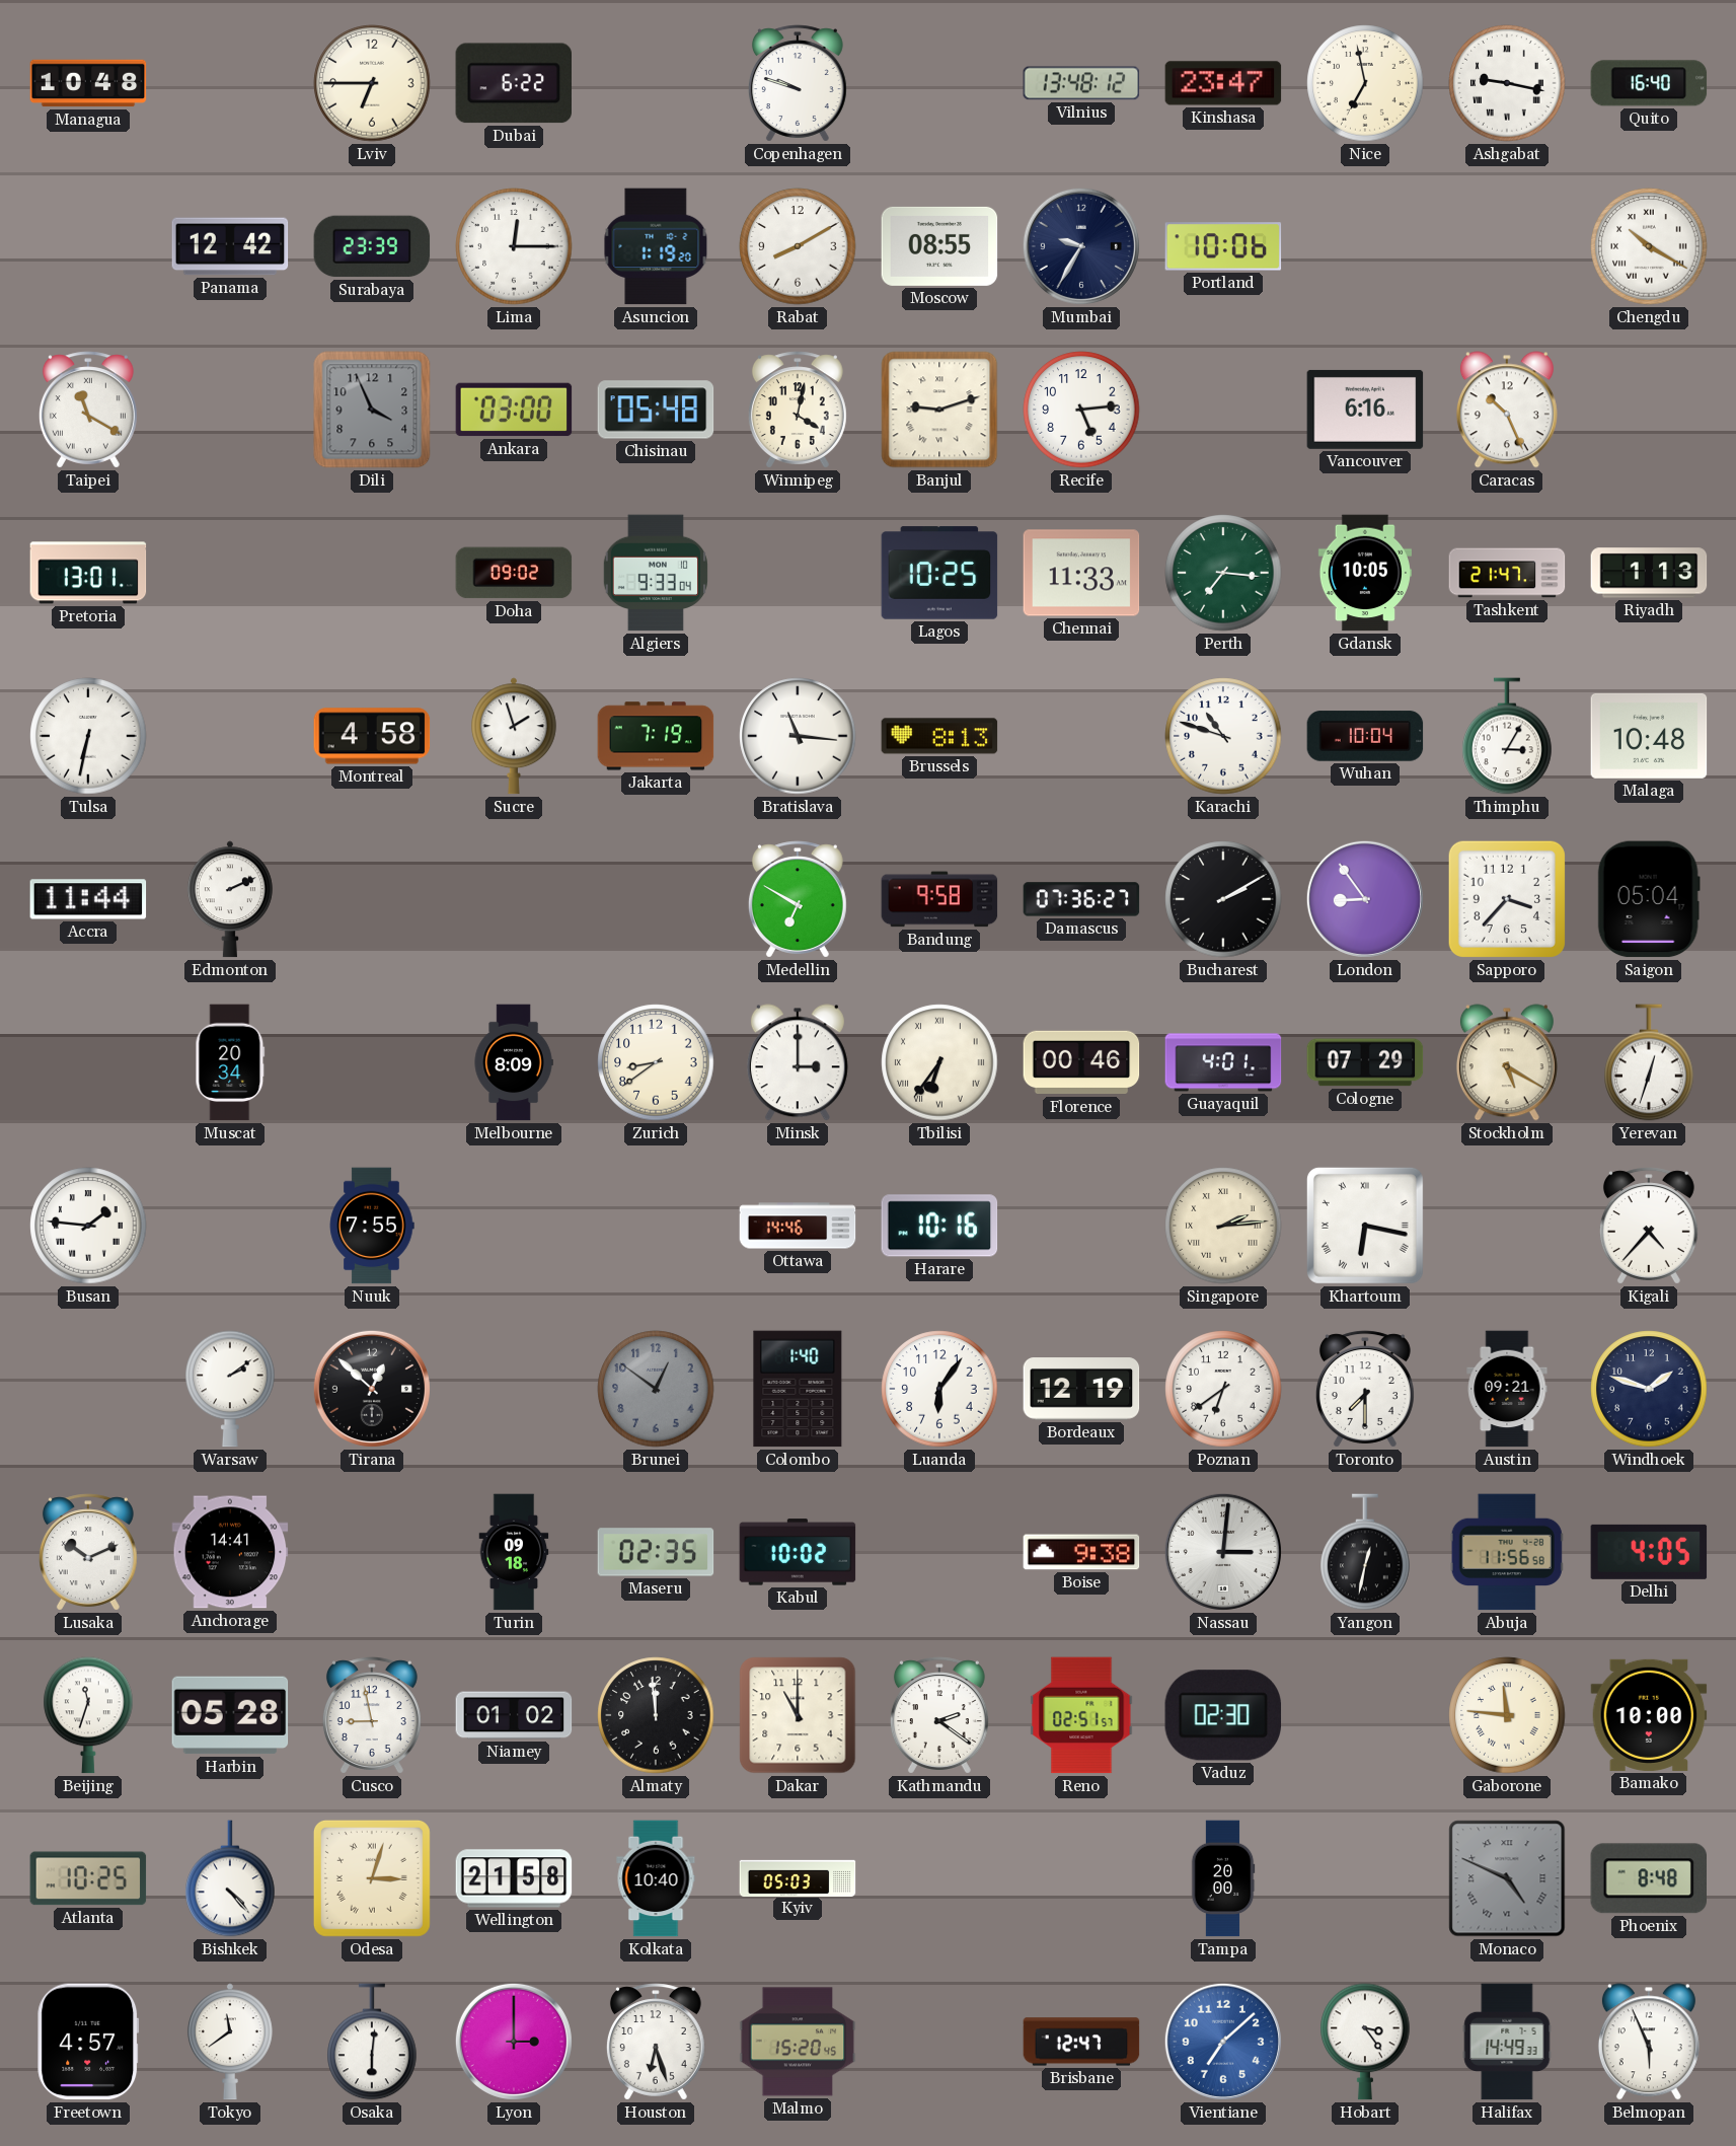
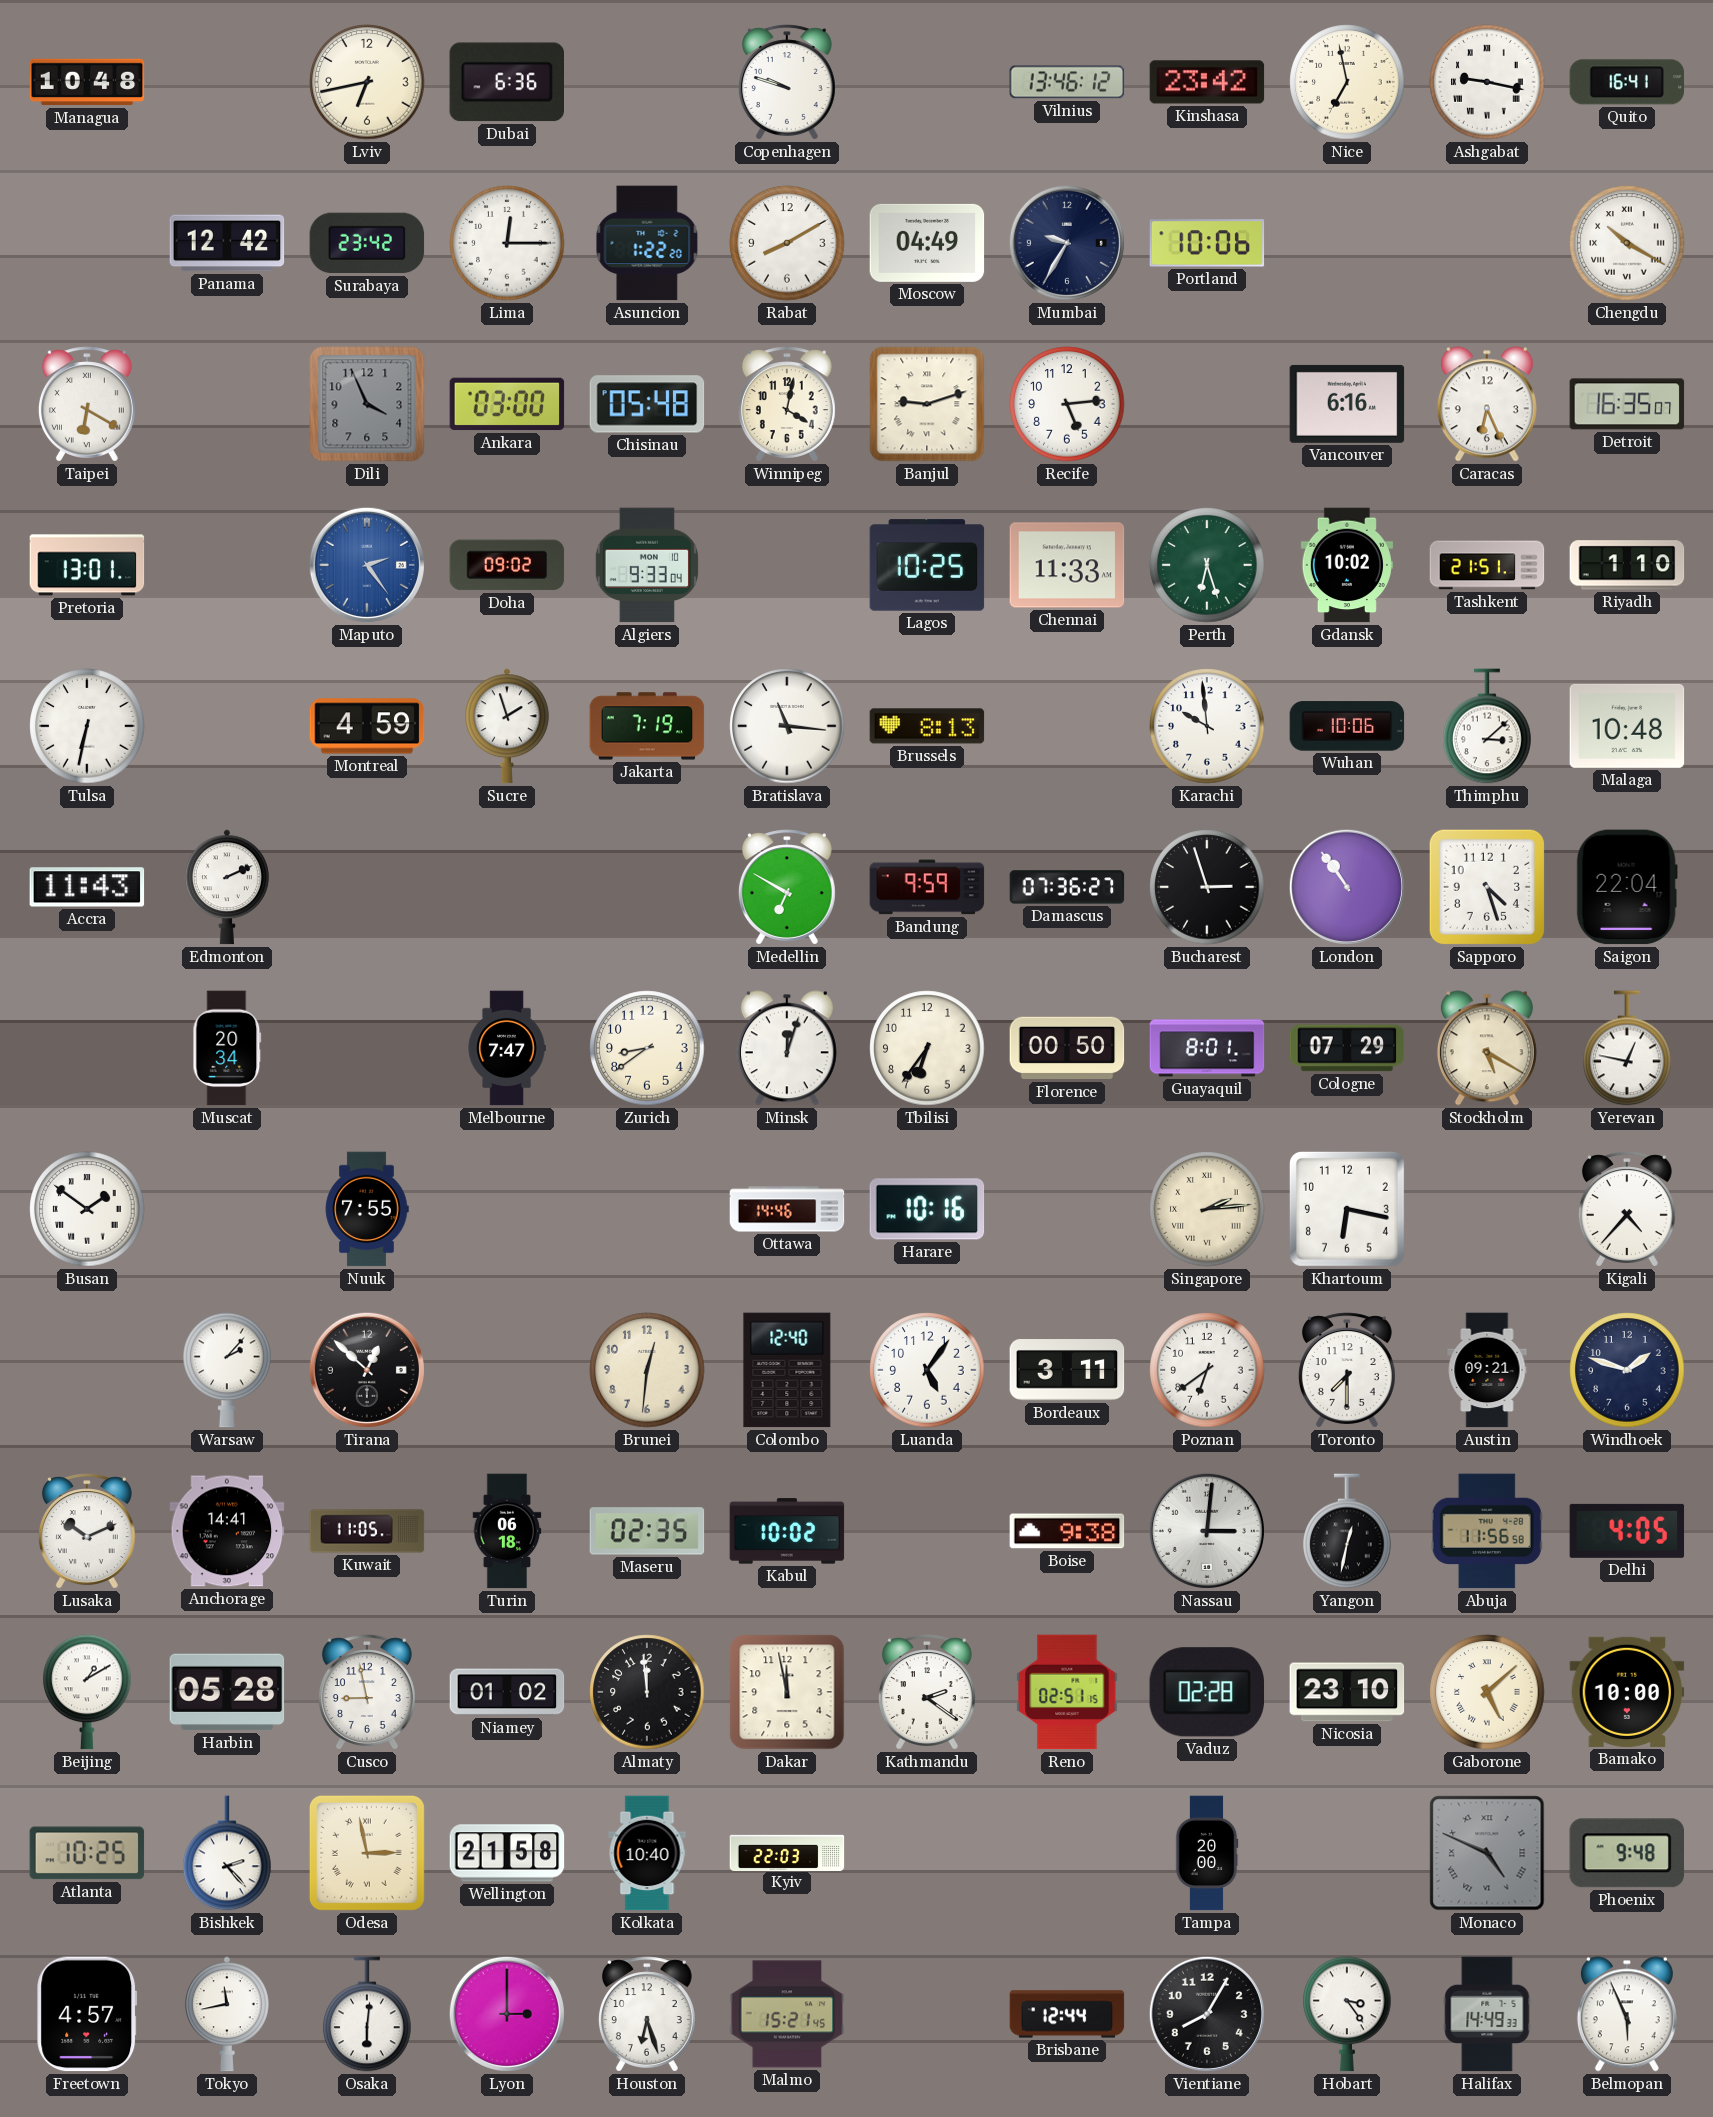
Lviv: 6:45 -> 6:43
Dubai: 6:22 -> 6:36
Vilnius: 13:48 -> 13:46
Kinshasa: 23:47 -> 23:42
Quito: 16:40 -> 16:41
Surabaya: 23:39 -> 23:42
Asuncion: 1:19 -> 1:22
Moscow: 08:55 -> 04:49
Taipei: 11:20 -> 6:20
Caracas: 10:26 -> 6:26
Detroit: none -> 16:35
Maputo: none -> 2:24
Perth: 7:16 -> 6:27
Gdansk: 10:05 -> 10:02
Tashkent: 21:47 -> 21:51
Riyadh: 1:13 -> 1:10
Montreal: 4:58 -> 4:59
Karachi: 10:48 -> 9:59
Wuhan: 10:04 -> 10:06
Thimphu: 3:05 -> 3:08
Accra: 11:44 -> 11:43
Bandung: 9:58 -> 9:59
Bucharest: 2:10 -> 2:57
London: 8:54 -> 10:54
Sapporo: 3:37 -> 4:27
Saigon: 05:04 -> 22:04
Melbourne: 8:09 -> 7:47
Minsk: 3:00 -> 12:03
Tbilisi numerals: Roman -> Arabic
Florence: 00:46 -> 00:50
Guayaquil: 4:01 -> 8:01
Yerevan: 12:33 -> 12:47
Busan: 1:46 -> 1:51
Khartoum numerals: Roman -> Arabic
Warsaw: 2:09 -> 2:07
Brunei: 12:51 -> 12:31
Brunei dial: grey -> cream
Colombo: 1:40 -> 12:40
Luanda: 6:06 -> 5:06
Bordeaux: 12:19 -> 3:11
Kuwait: none -> 11:05
Turin: 09:18 -> 06:18
Beijing: 11:33 -> 1:10
Dakar: 11:00 -> 11:58
Reno: 02:51:57 -> 02:51:15
Vaduz: 02:30 -> 02:28
Nicosia: none -> 23:10
Gaborone: 11:46 -> 5:08
Bishkek: 4:23 -> 2:23
Odesa: 3:03 -> 2:58
Kyiv: 05:03 -> 22:03
Phoenix: 8:48 -> 9:48
Tokyo: 11:39 -> 11:43
Malmo: 15:20 -> 15:21
Brisbane: 12:47 -> 12:44
Vientiane: 7:08 -> 8:05
Vientiane dial: blue -> black
